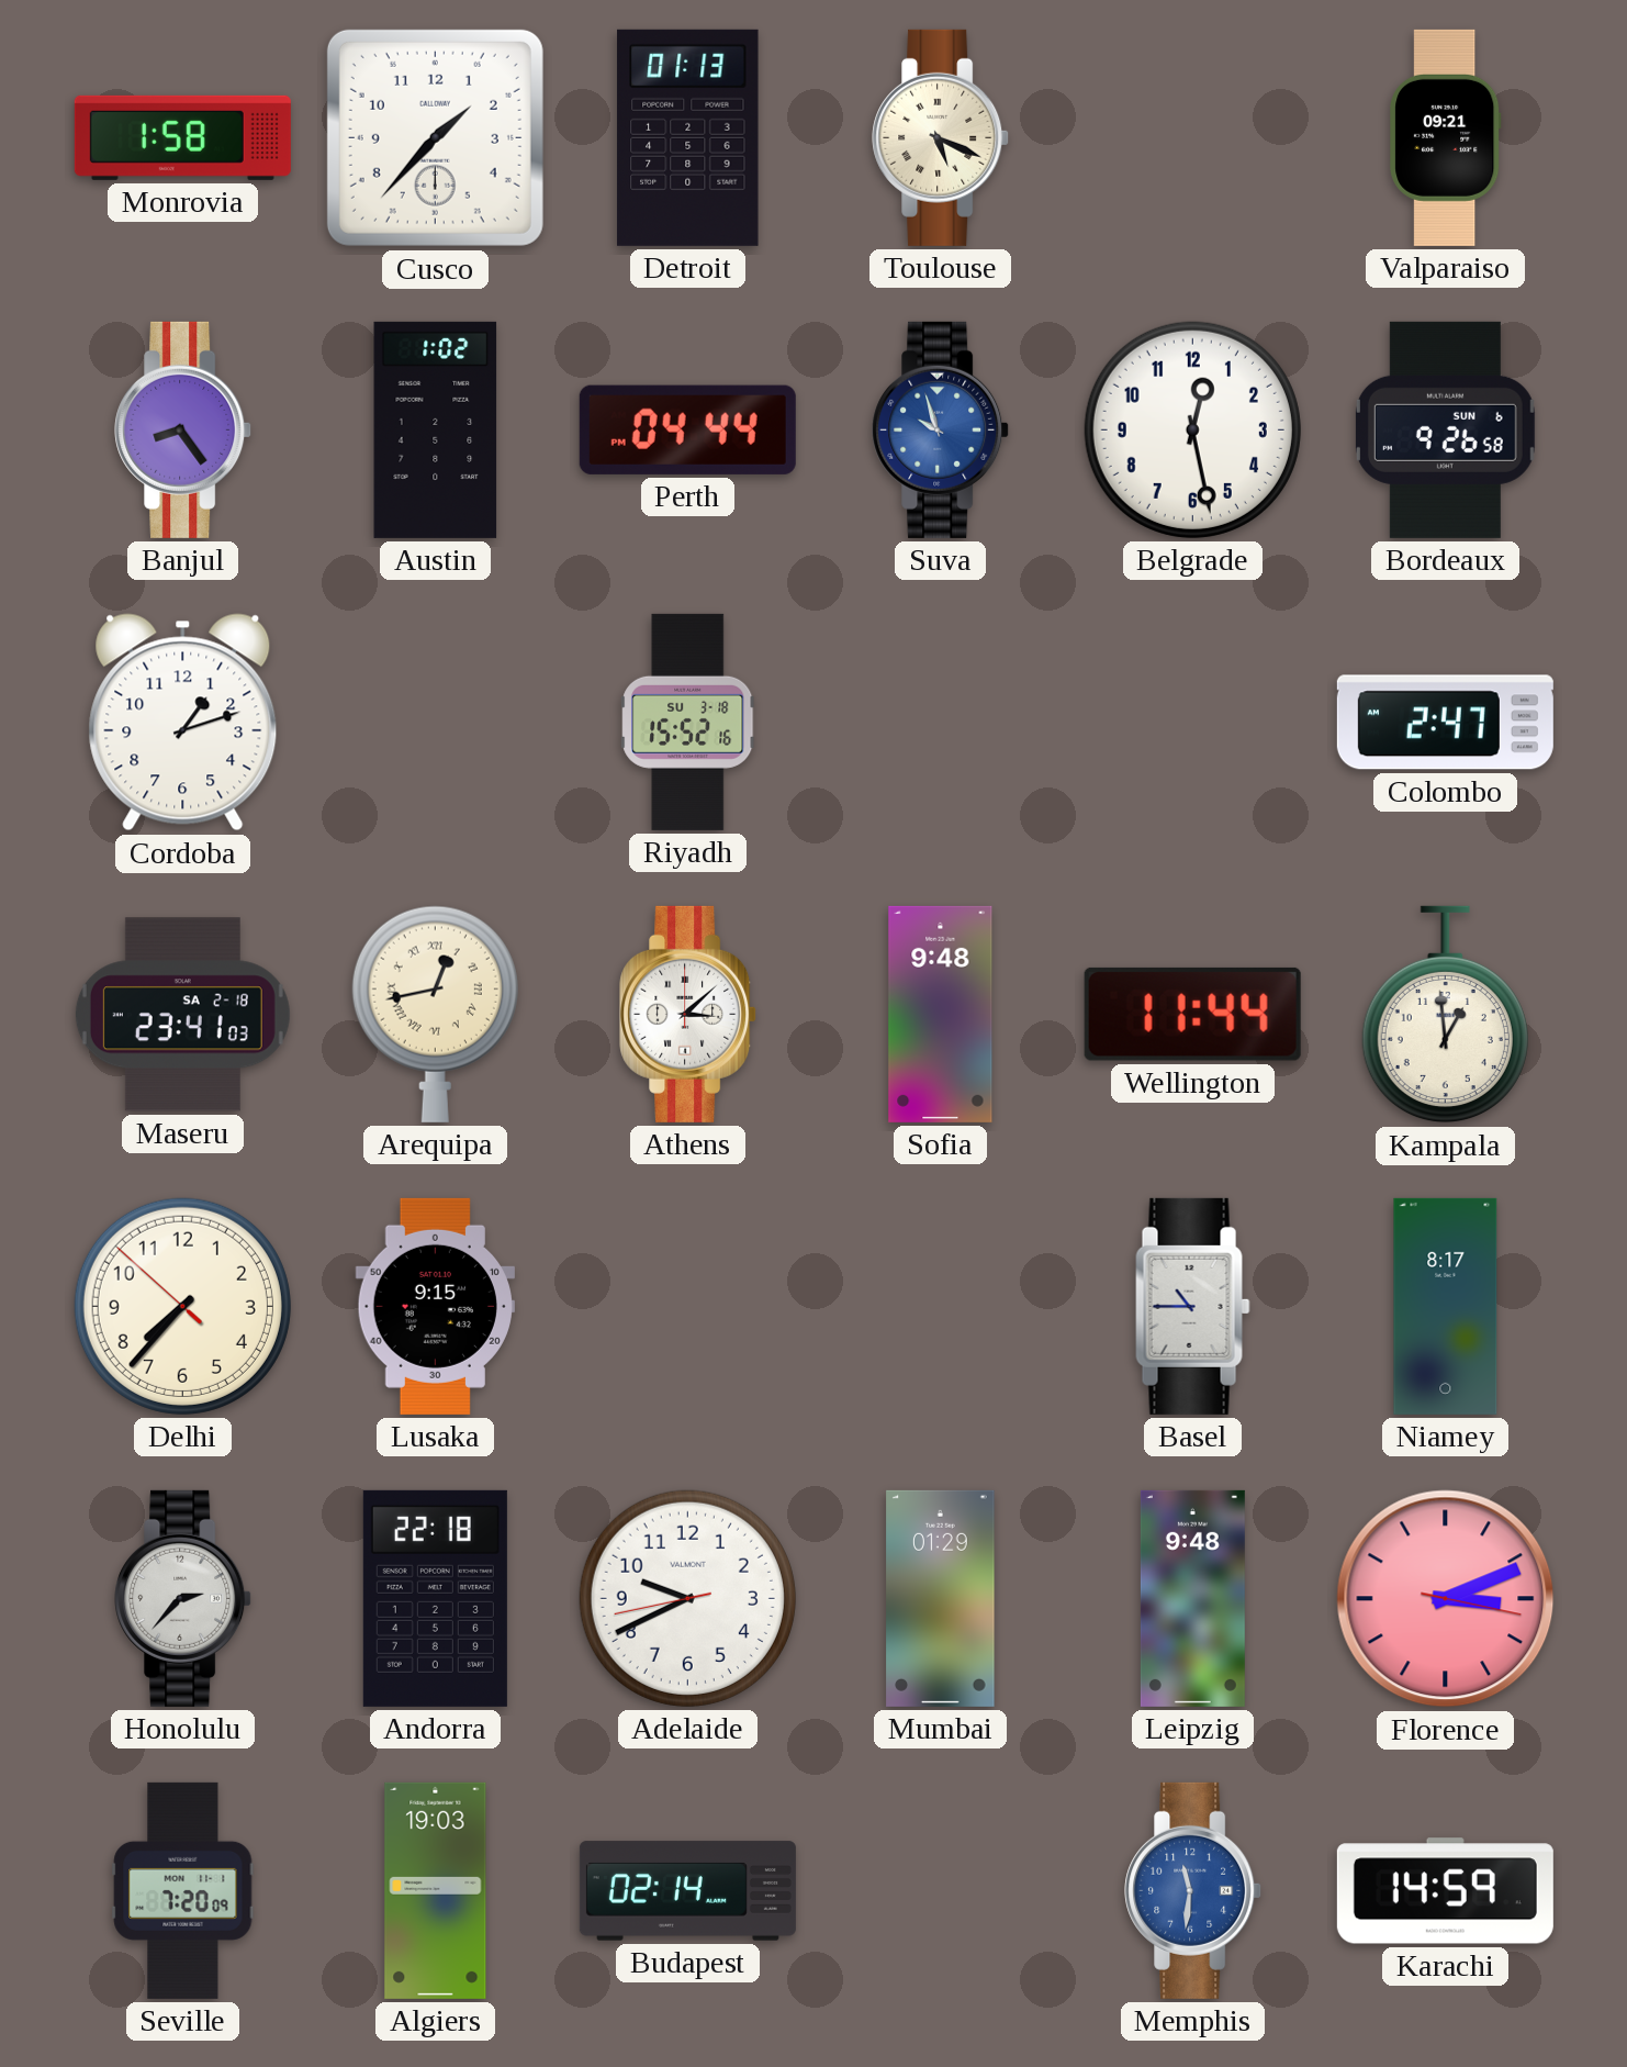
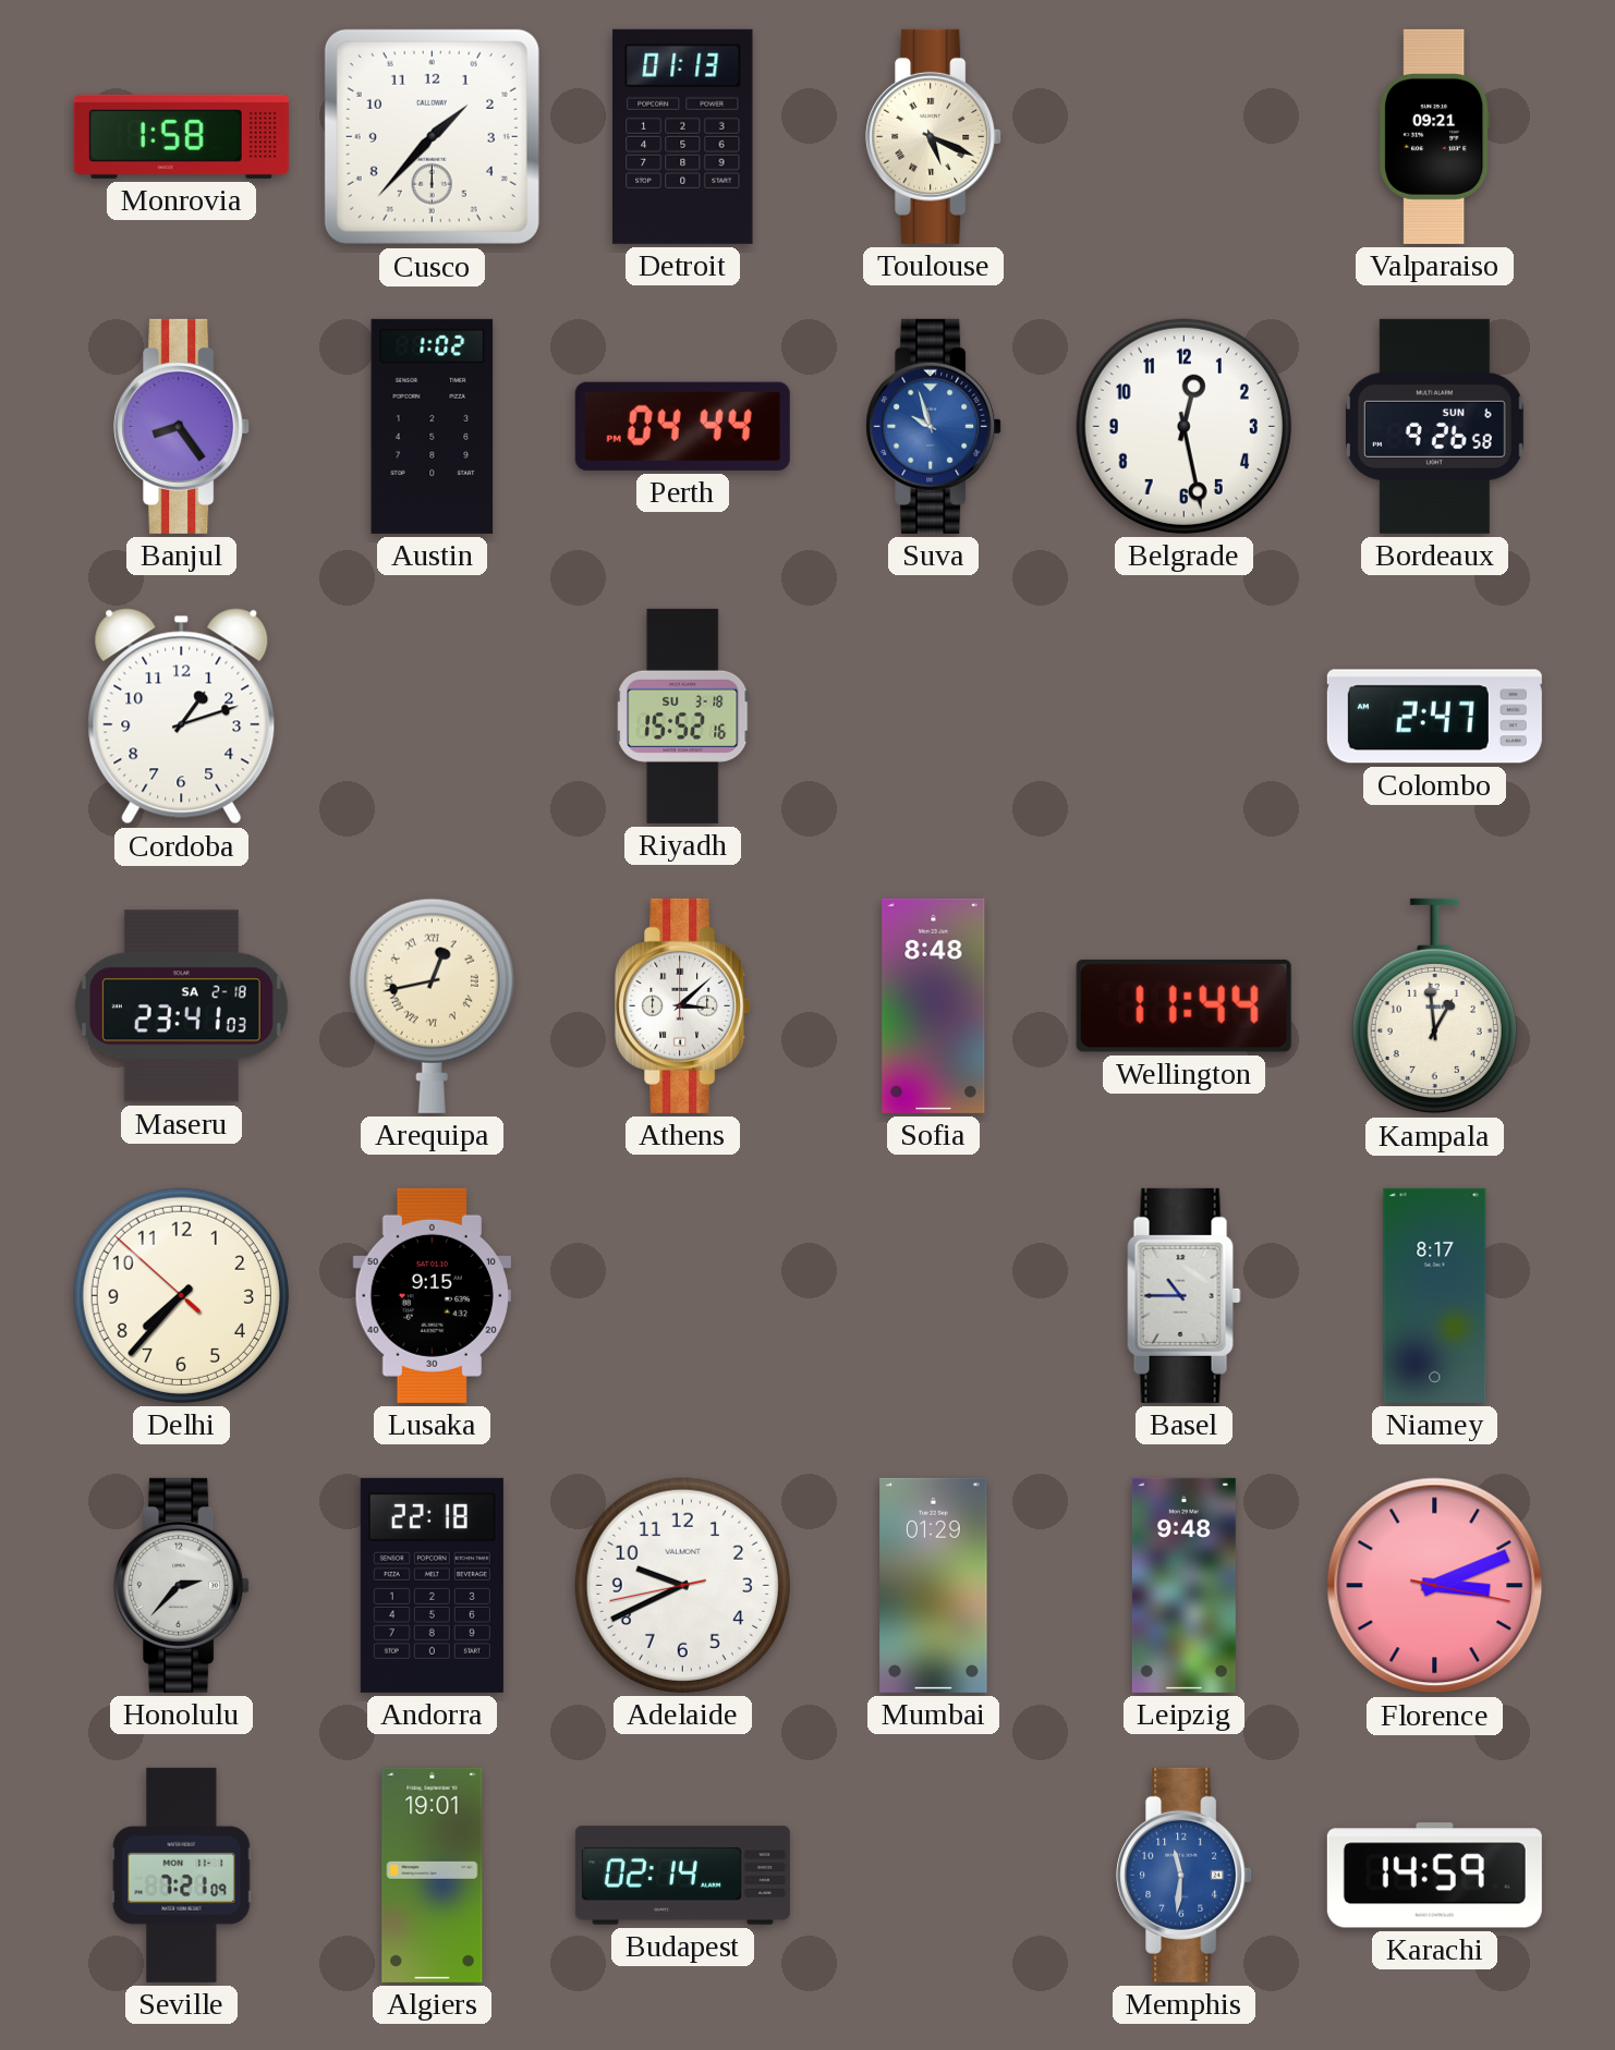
Sofia: 9:48 -> 8:48
Seville: 7:20 -> 7:21
Algiers: 19:03 -> 19:01
